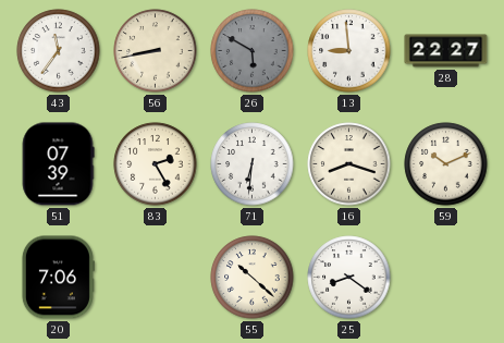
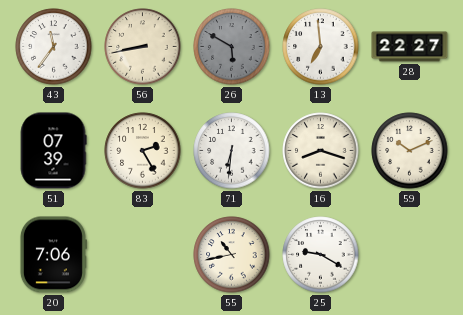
13: 8:59 -> 6:59
55: 10:22 -> 10:43
25: 8:21 -> 9:20
